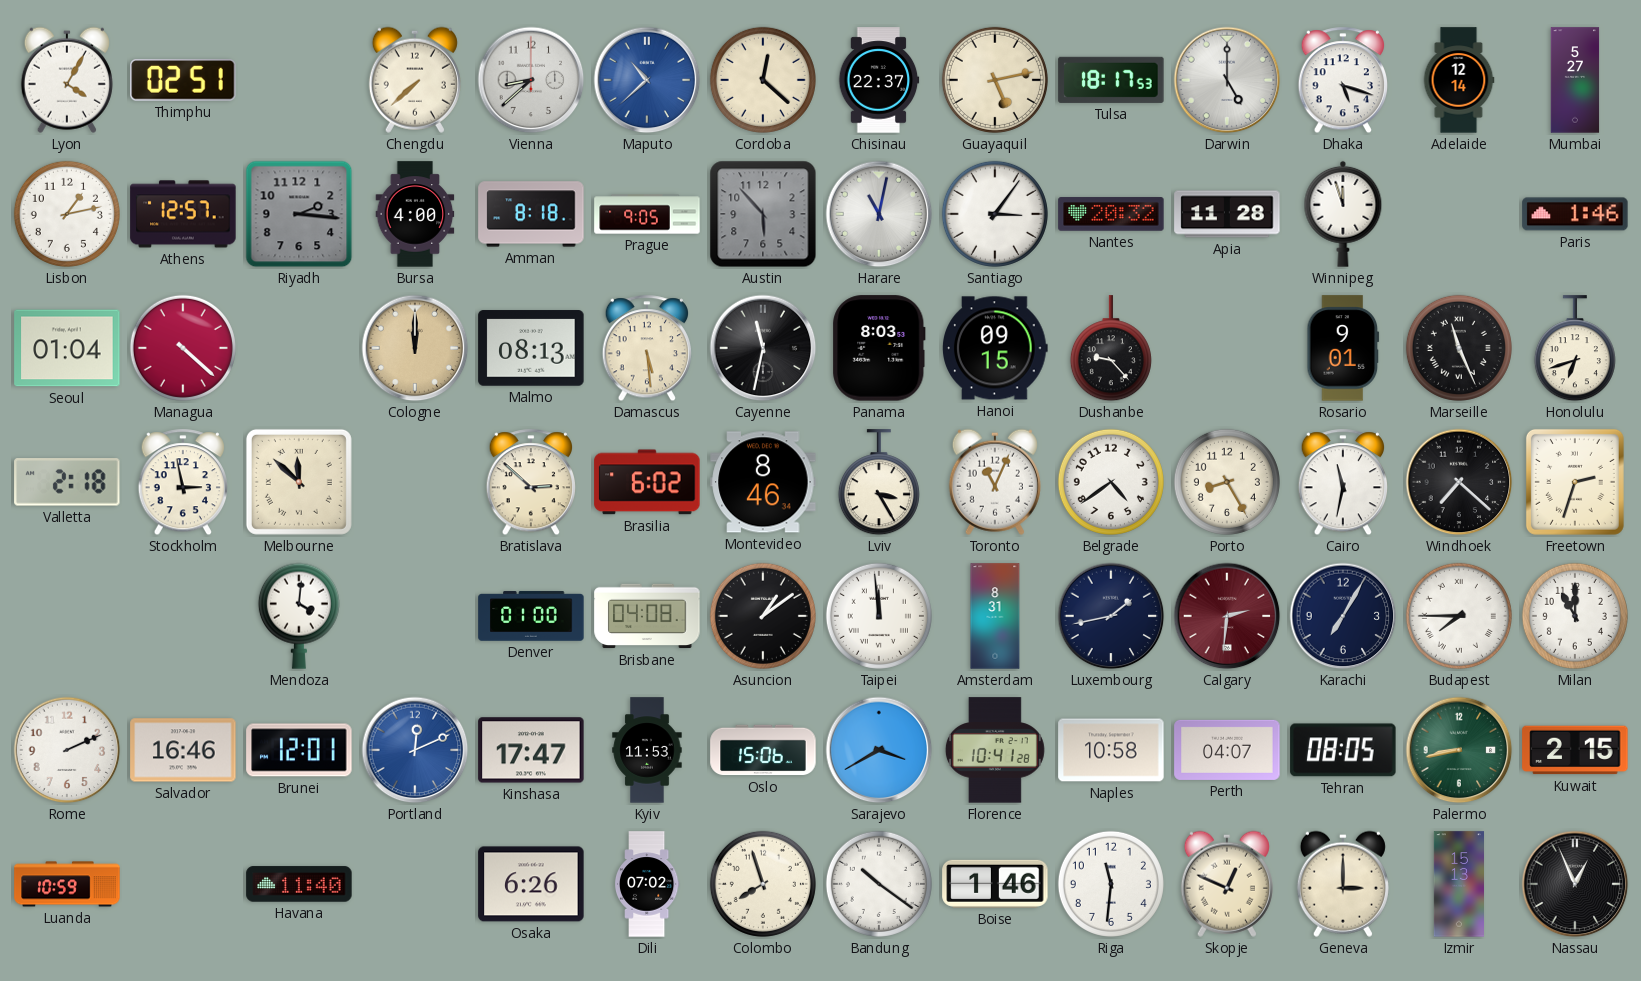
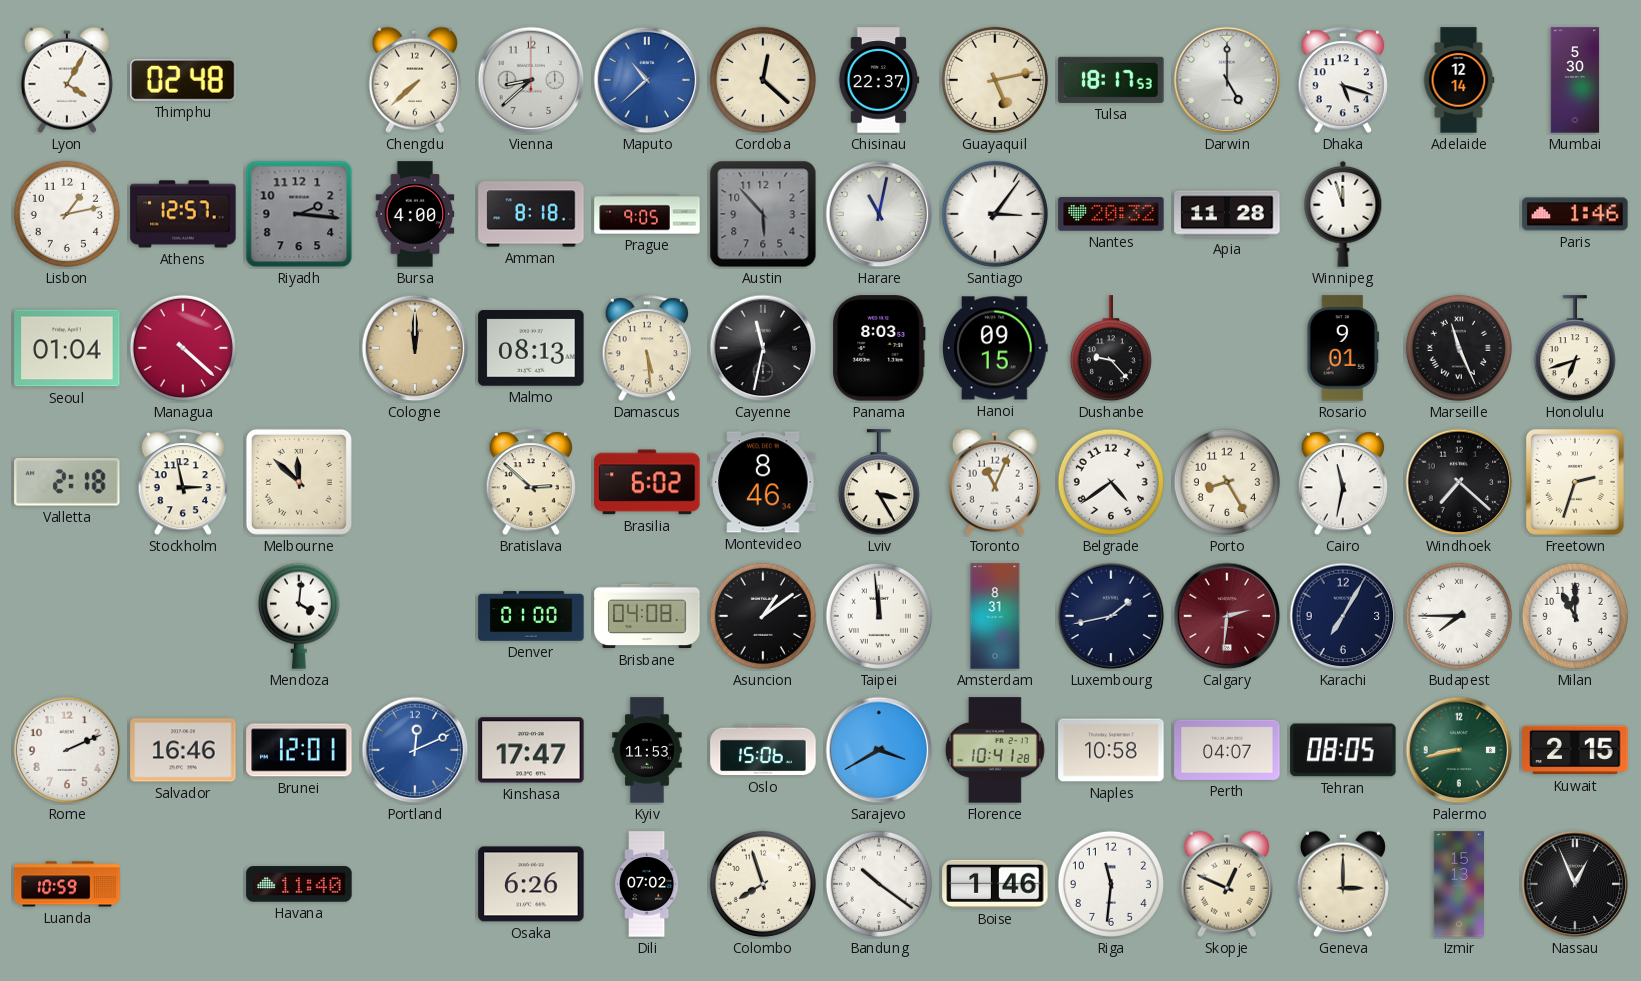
Thimphu: 02:51 -> 02:48
Mumbai: 5:27 -> 5:30
